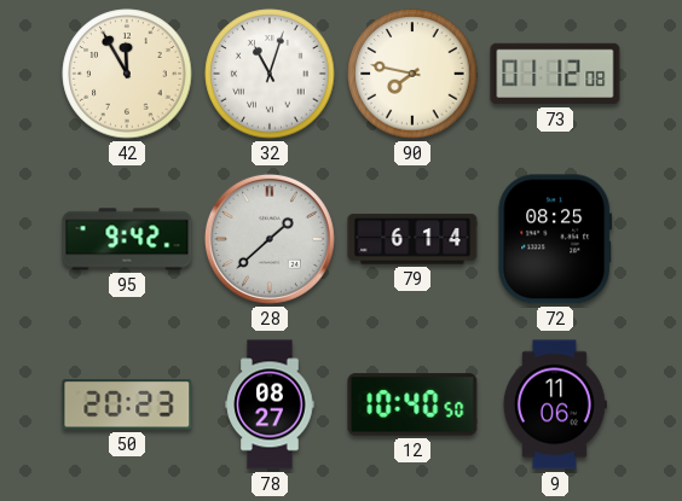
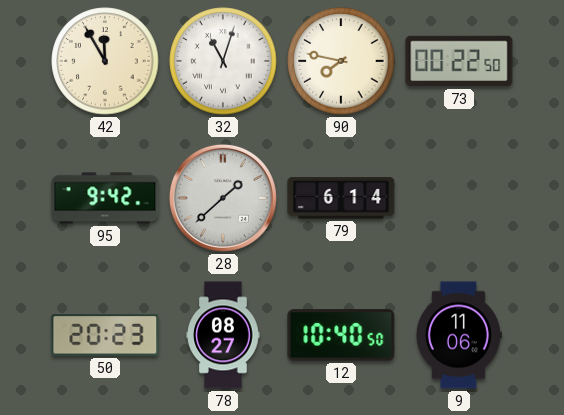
73: 01:12 -> 00:22
72: 08:25 -> none
